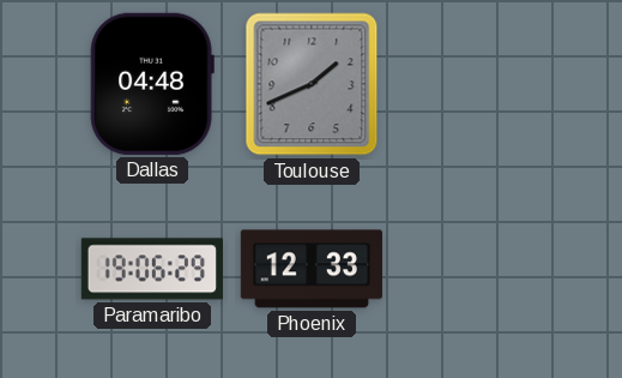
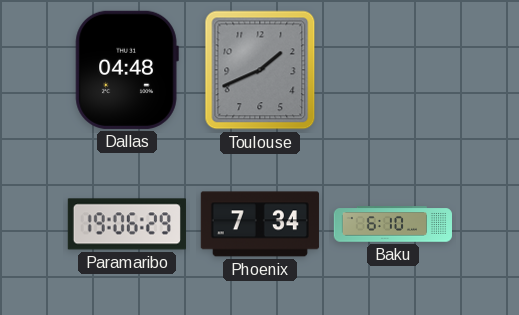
Phoenix: 12:33 -> 7:34
Baku: none -> 6:10
